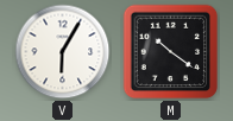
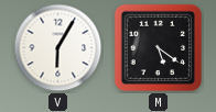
M: 10:21 -> 5:21
